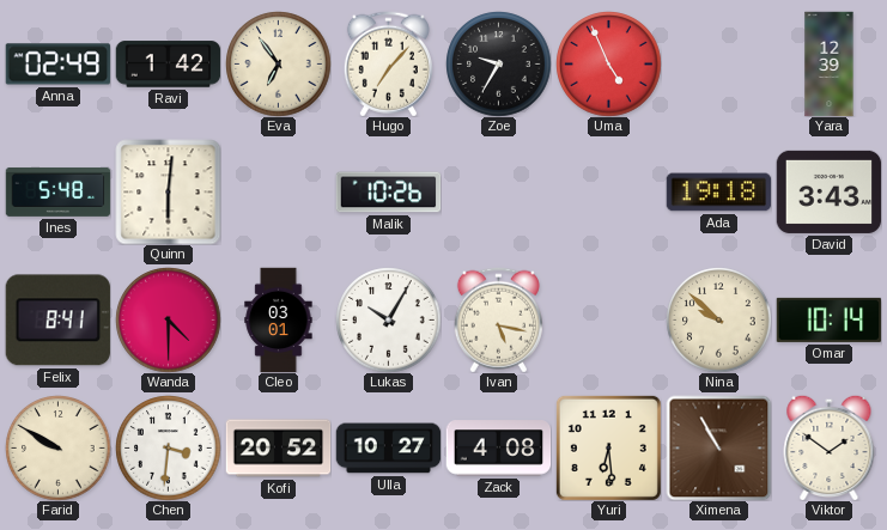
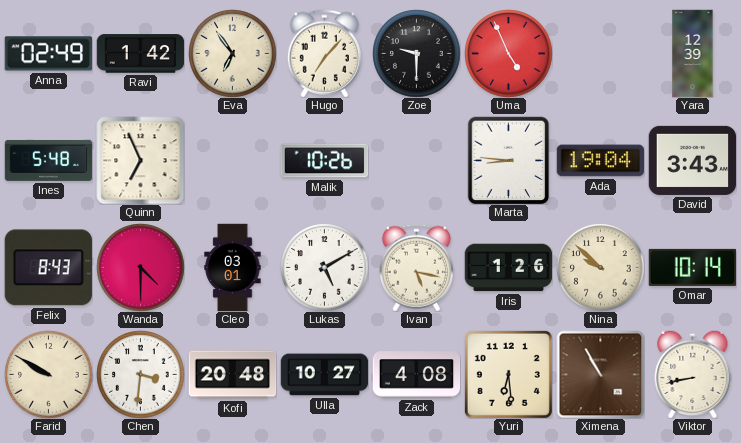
Zoe: 9:35 -> 9:30
Quinn: 6:01 -> 6:56
Marta: none -> 8:46
Ada: 19:18 -> 19:04
Felix: 8:41 -> 8:43
Lukas: 10:05 -> 5:10
Iris: none -> 1:26
Kofi: 20:52 -> 20:48
Viktor: 1:51 -> 8:43
